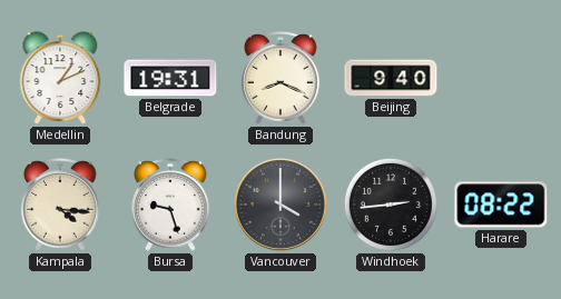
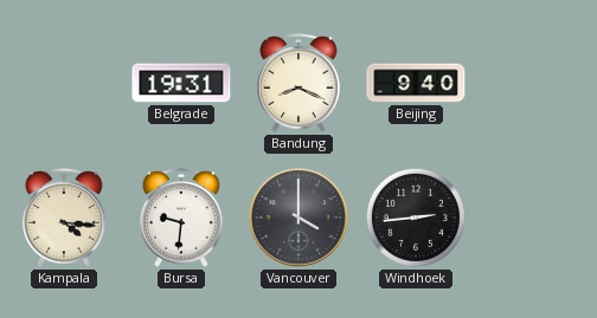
Medellin: 1:11 -> none
Bursa: 9:27 -> 9:31
Harare: 08:22 -> none
